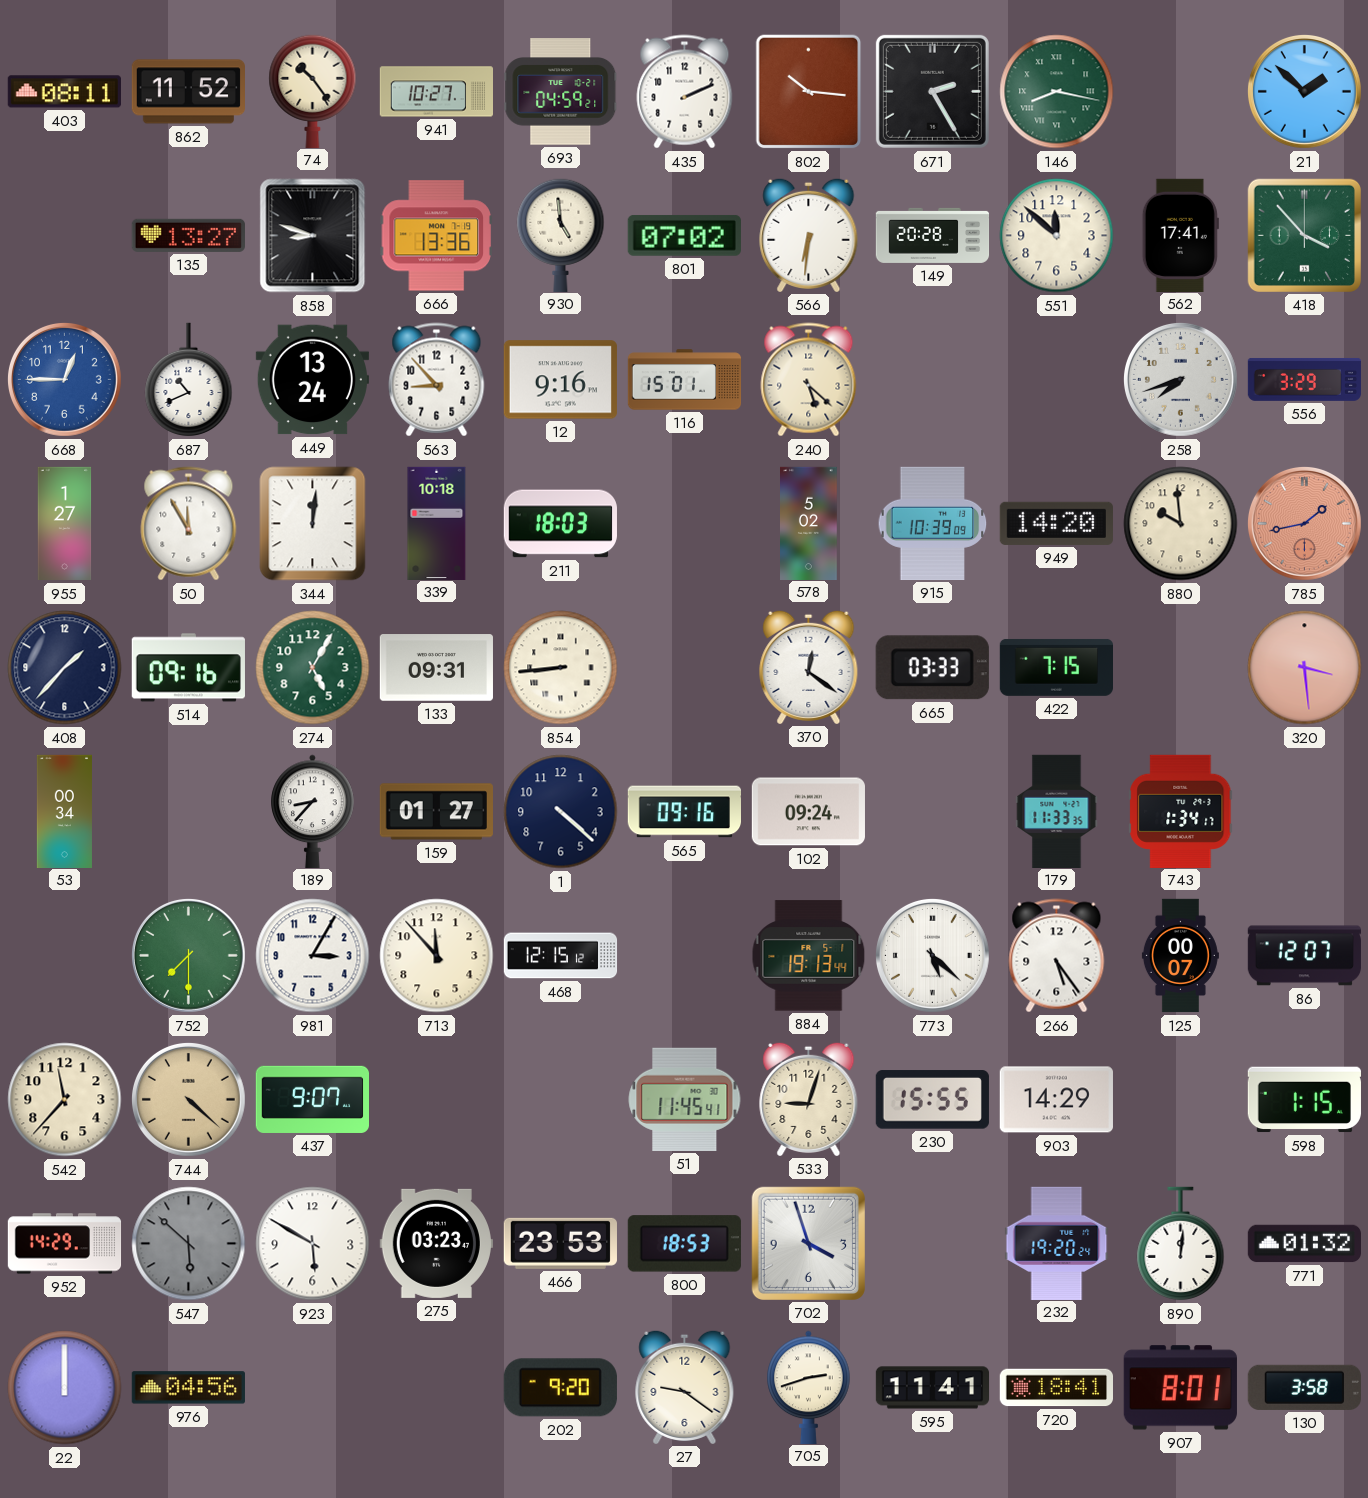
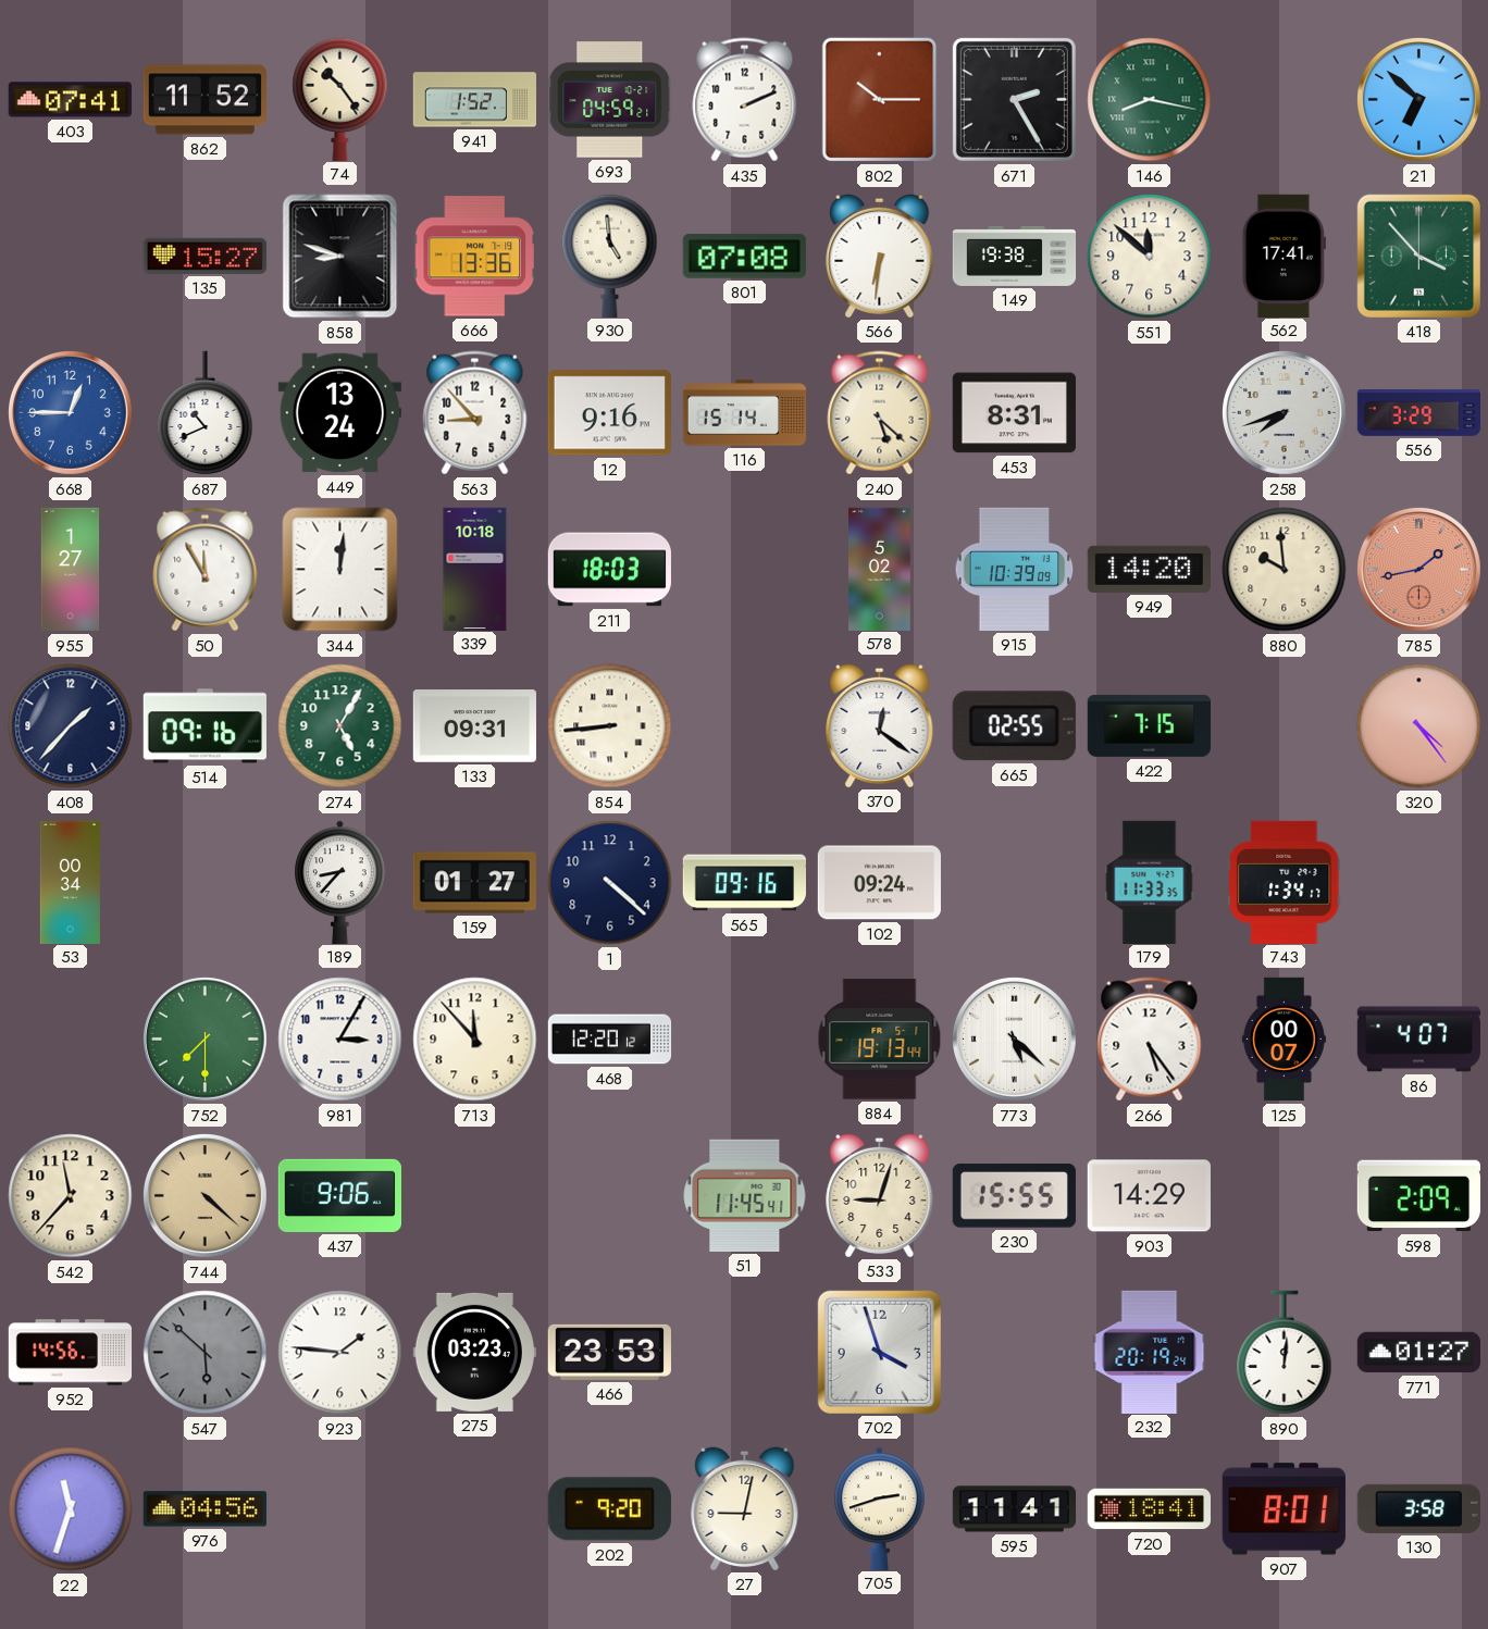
403: 08:11 -> 07:41
941: 10:27 -> 1:52
802: 10:16 -> 10:15
21: 1:52 -> 6:52
135: 13:27 -> 15:27
801: 07:02 -> 07:08
149: 20:28 -> 19:38
116: 15:01 -> 15:14
453: none -> 8:31
665: 03:33 -> 02:55
320: 3:29 -> 4:24
468: 12:15 -> 12:20
86: 12:07 -> 4:07
437: 9:07 -> 9:06
598: 1:15 -> 2:09
952: 14:29 -> 14:56
923: 5:50 -> 1:46
800: 18:53 -> none
232: 19:20 -> 20:19
771: 01:32 -> 01:27
22: 12:00 -> 11:33
27: 9:21 -> 9:02
